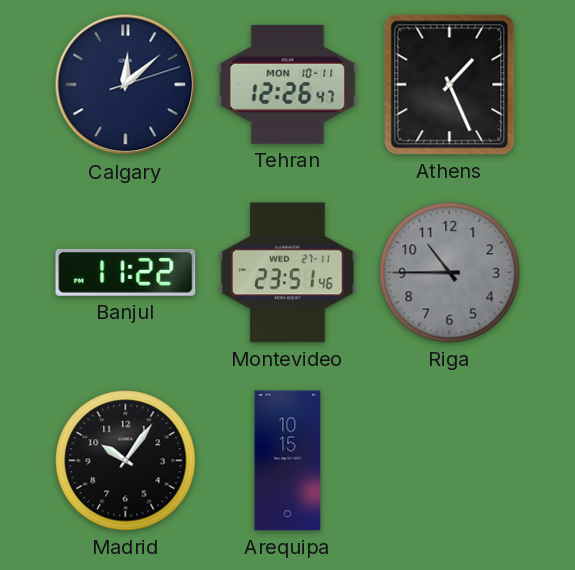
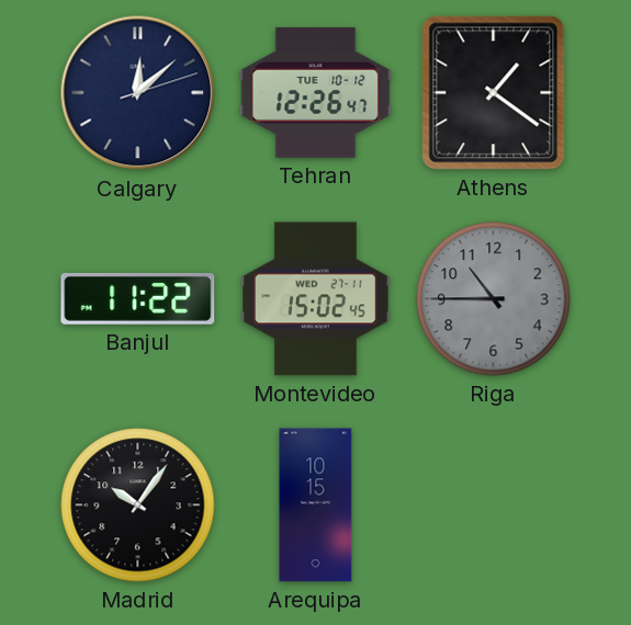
Tehran date: MON 10-11 -> TUE 10-12
Athens: 1:26 -> 1:21
Montevideo: 23:51 -> 15:02
